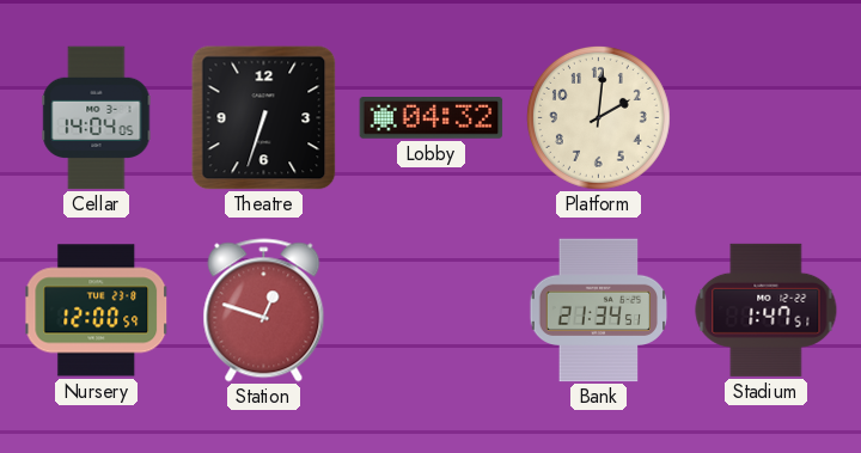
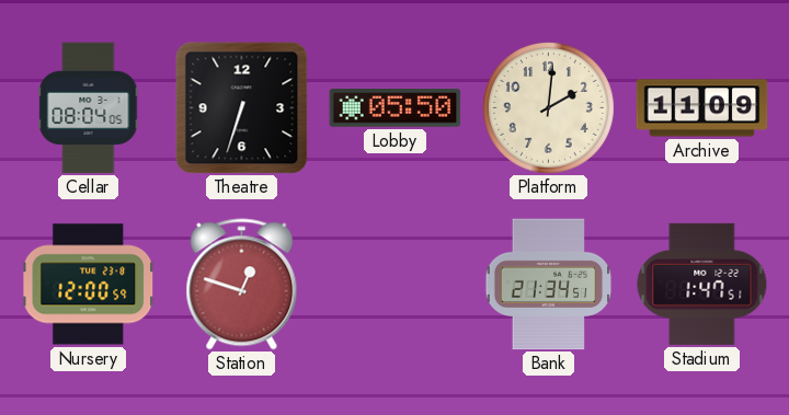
Cellar: 14:04 -> 08:04
Lobby: 04:32 -> 05:50
Archive: none -> 11:09
